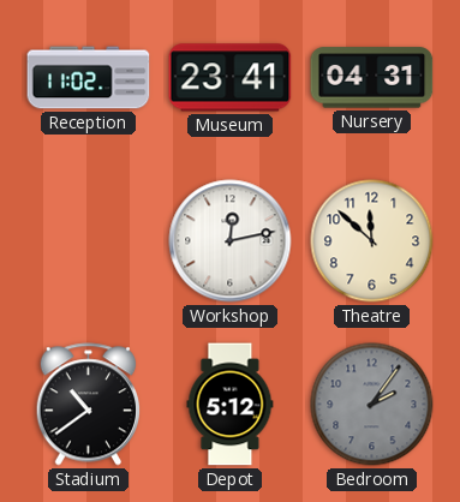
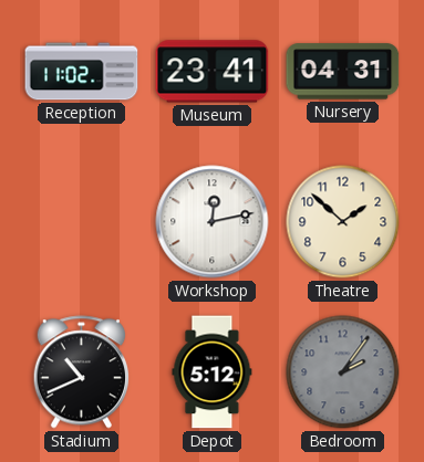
Theatre: 11:52 -> 1:52
Stadium: 10:39 -> 10:41
